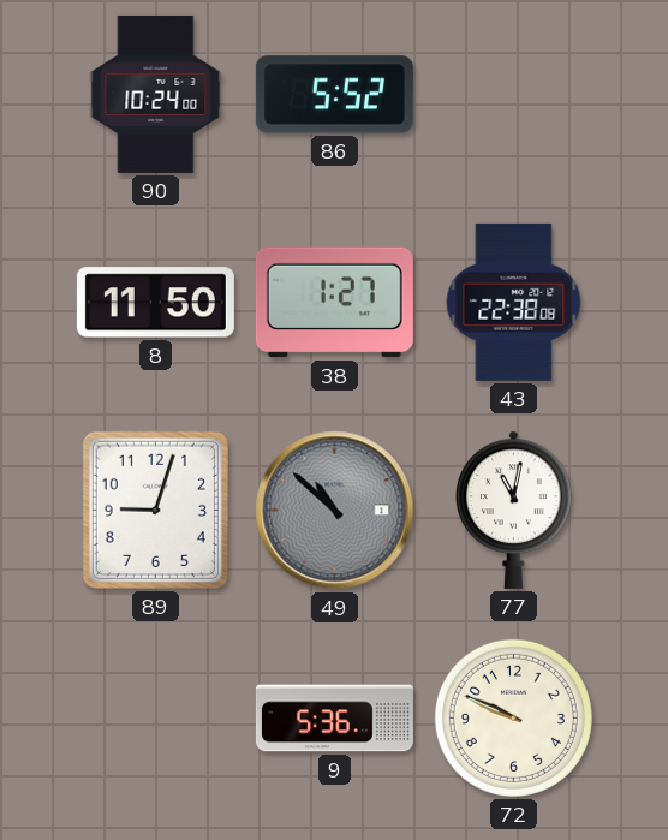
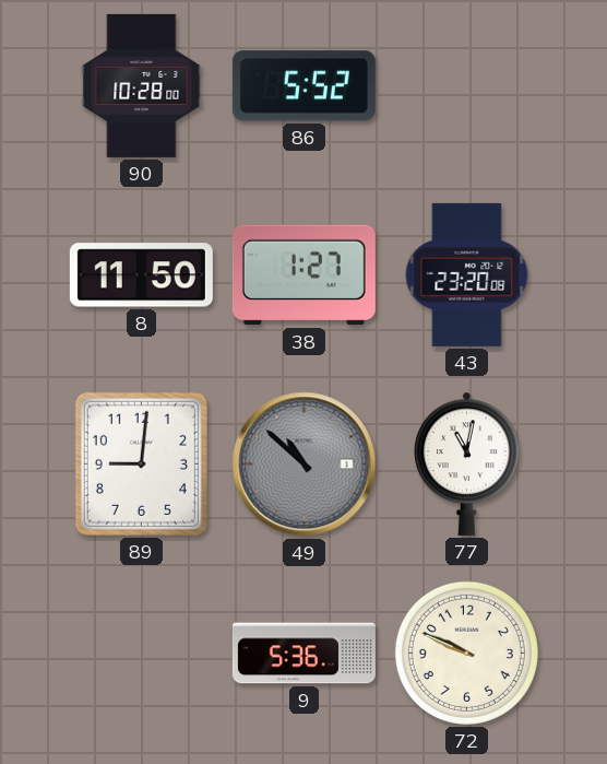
90: 10:24 -> 10:28
43: 22:38 -> 23:20
89: 9:03 -> 9:01
